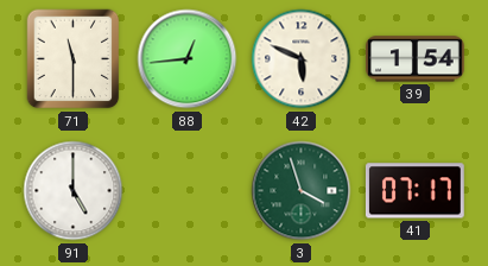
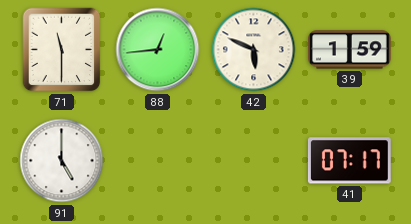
39: 1:54 -> 1:59
3: 3:57 -> none
